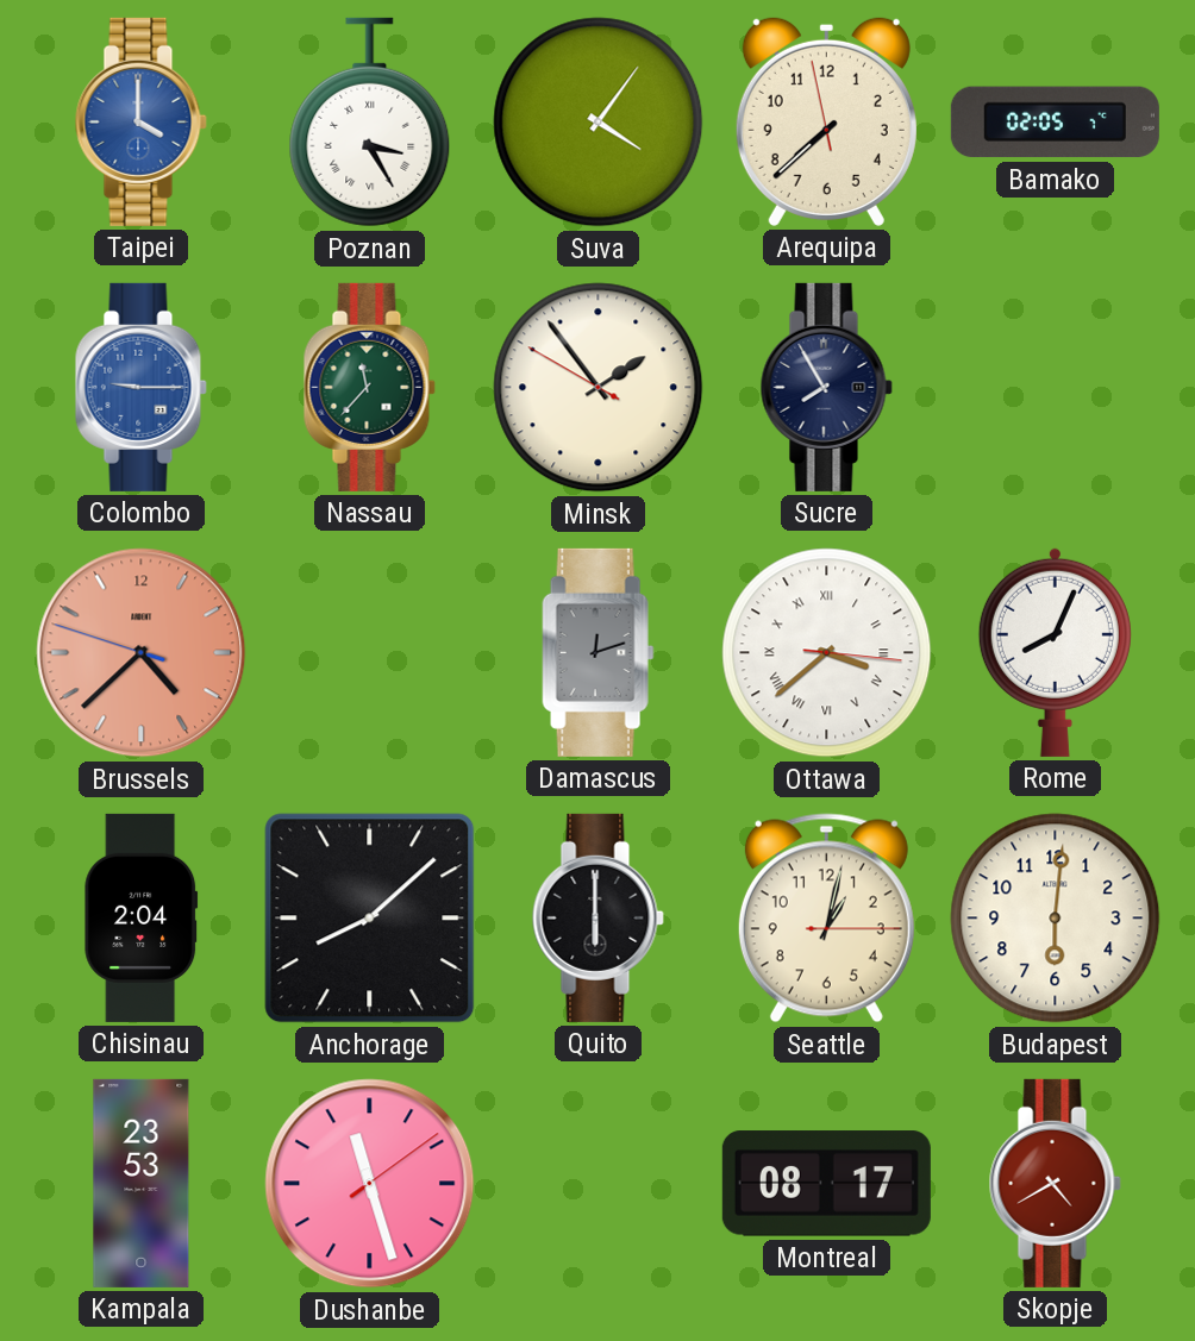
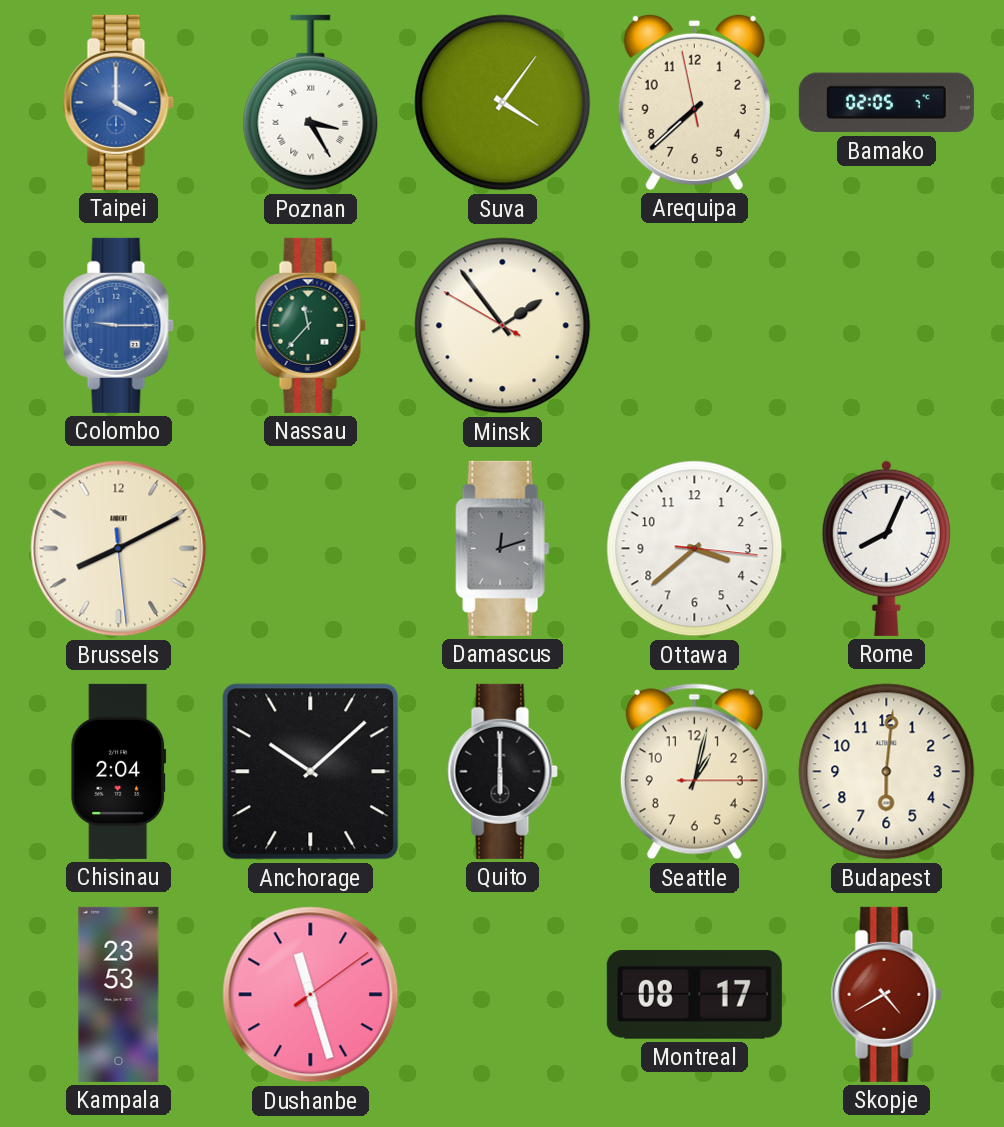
Sucre: 7:55 -> none
Brussels: 4:37 -> 8:10
Brussels dial: salmon -> cream
Ottawa numerals: Roman -> Arabic
Anchorage: 8:08 -> 10:08
